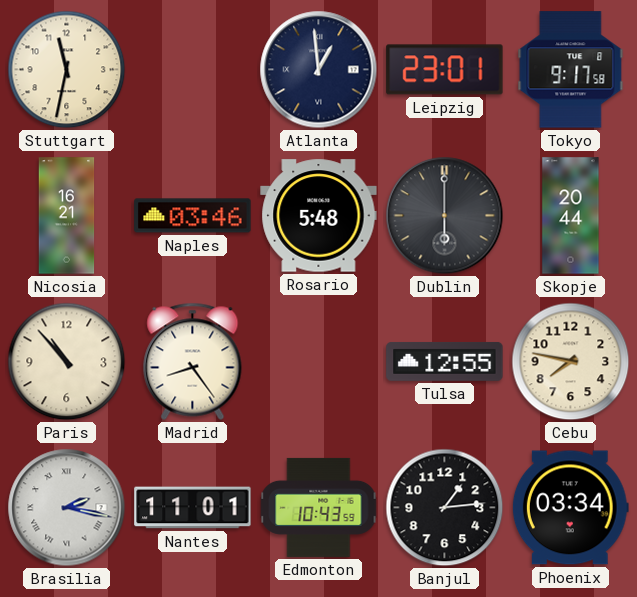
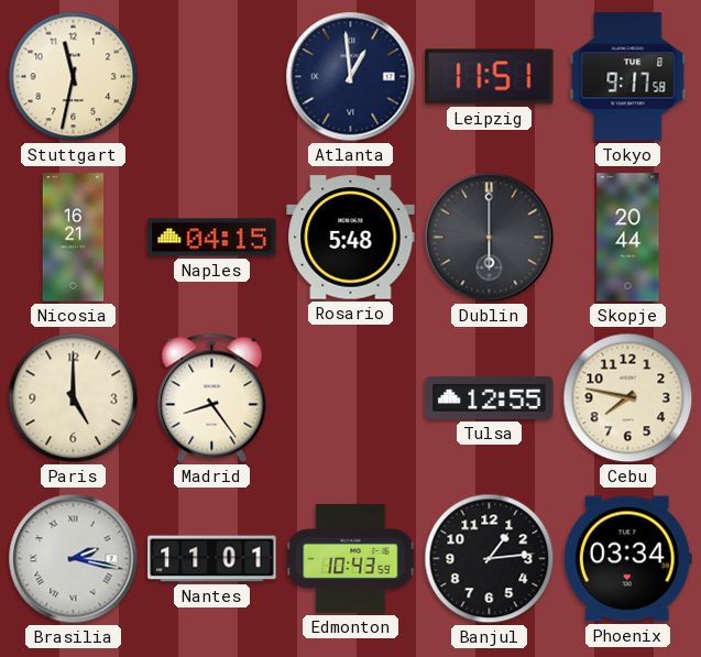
Leipzig: 23:01 -> 11:51
Naples: 03:46 -> 04:15
Paris: 10:53 -> 5:00
